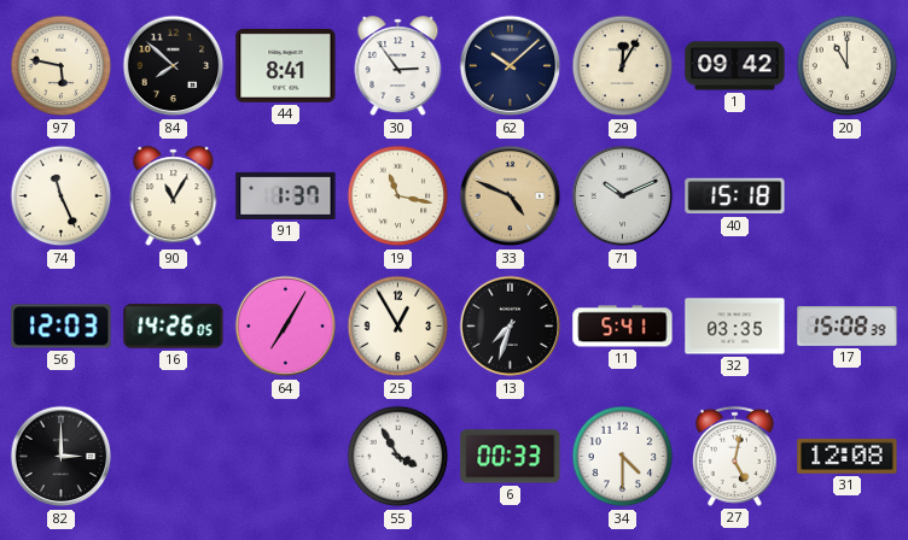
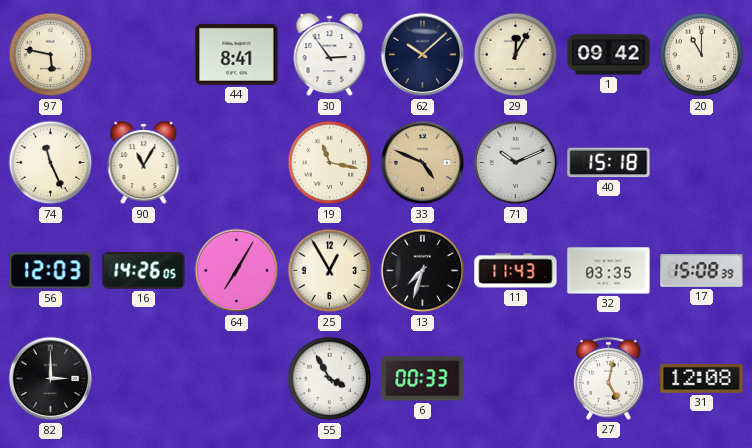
84: 7:52 -> none
91: 1:37 -> none
11: 5:41 -> 11:43
34: 4:30 -> none
